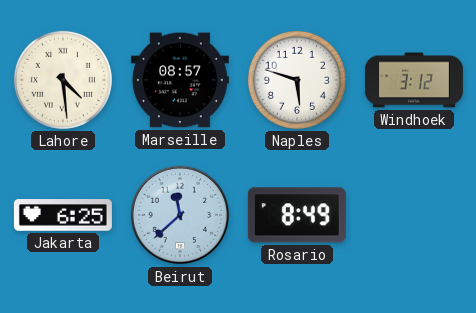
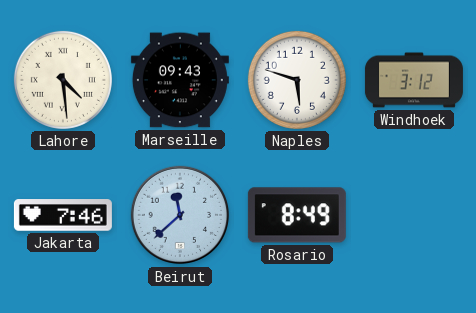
Marseille: 08:57 -> 09:43
Jakarta: 6:25 -> 7:46
